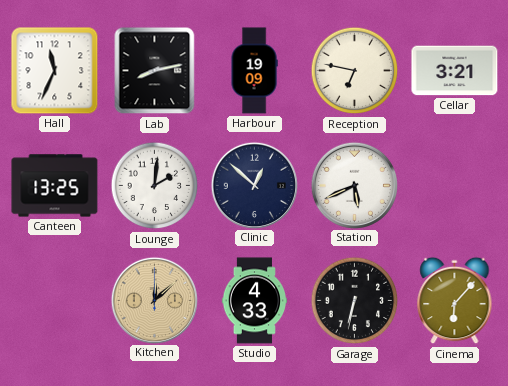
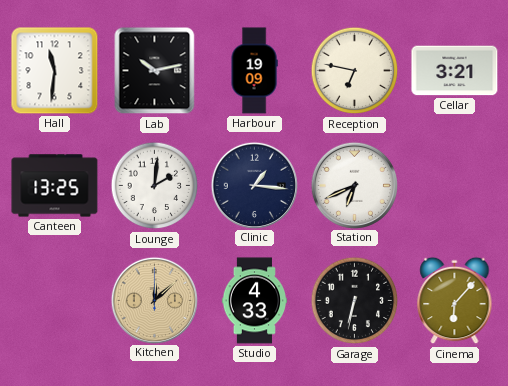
Hall: 11:34 -> 11:31
Lab: 8:13 -> 10:13
Clinic: 12:52 -> 1:16
Station: 5:41 -> 6:41
